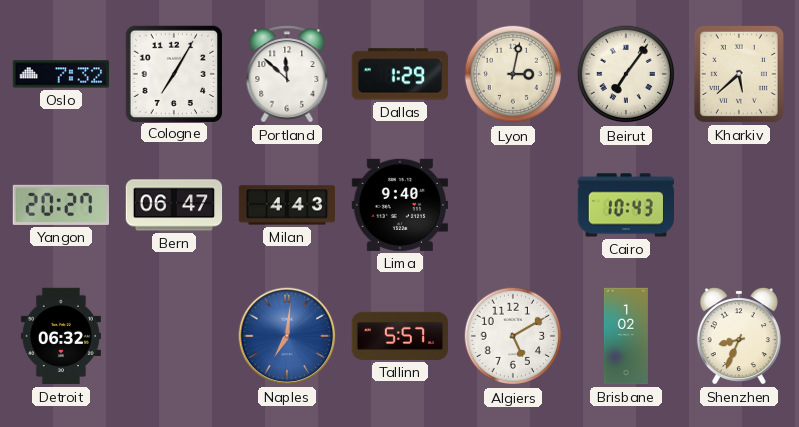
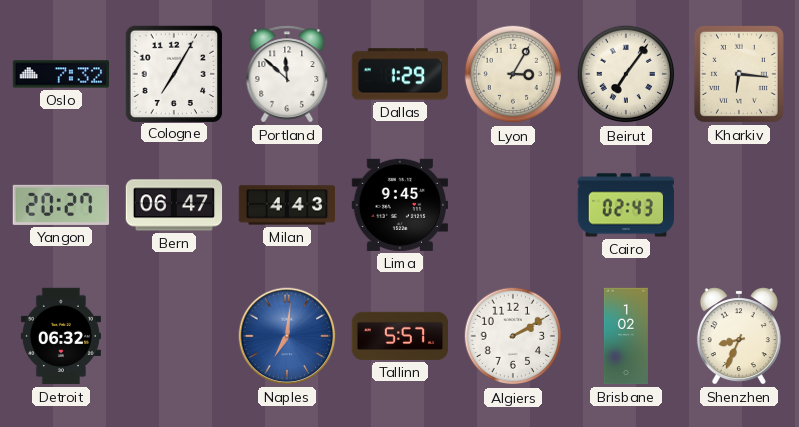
Lyon: 3:02 -> 3:05
Kharkiv: 5:38 -> 6:16
Lima: 9:40 -> 9:45
Cairo: 10:43 -> 02:43
Algiers: 5:10 -> 2:10
